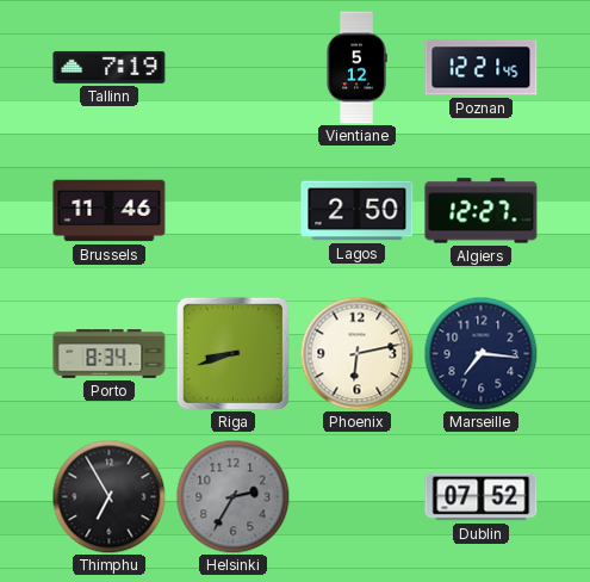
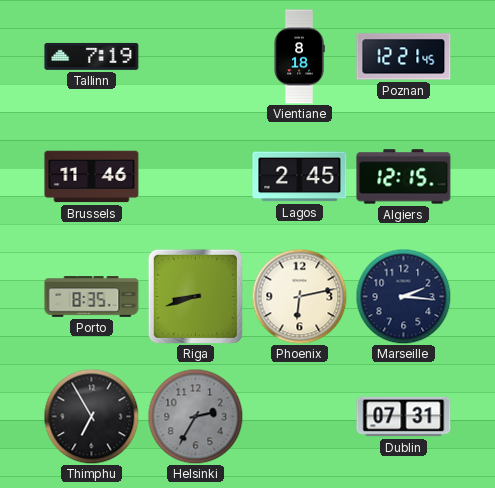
Vientiane: 5:12 -> 8:18
Lagos: 2:50 -> 2:45
Algiers: 12:27 -> 12:15
Porto: 8:34 -> 8:35
Marseille: 7:16 -> 2:16
Dublin: 07:52 -> 07:31
